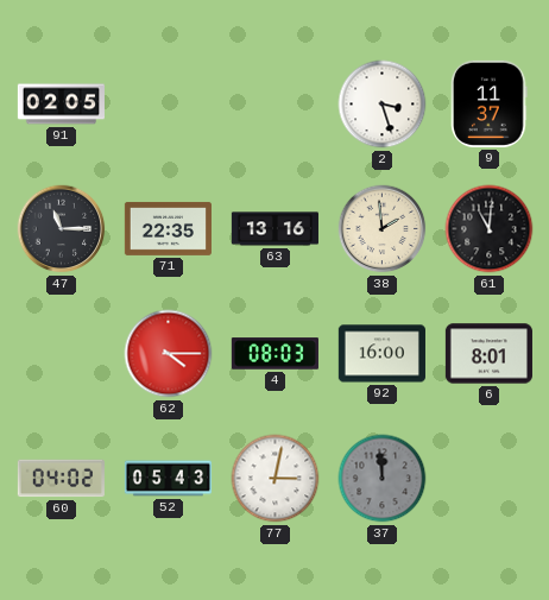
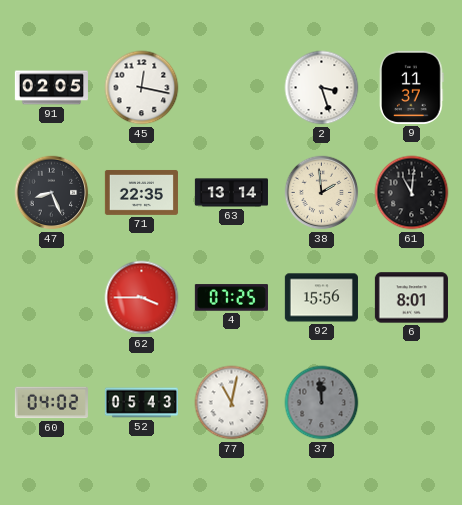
45: none -> 12:17
47: 11:15 -> 8:26
63: 13:16 -> 13:14
62: 4:15 -> 3:45
4: 08:03 -> 07:25
92: 16:00 -> 15:56
77: 3:02 -> 11:02
